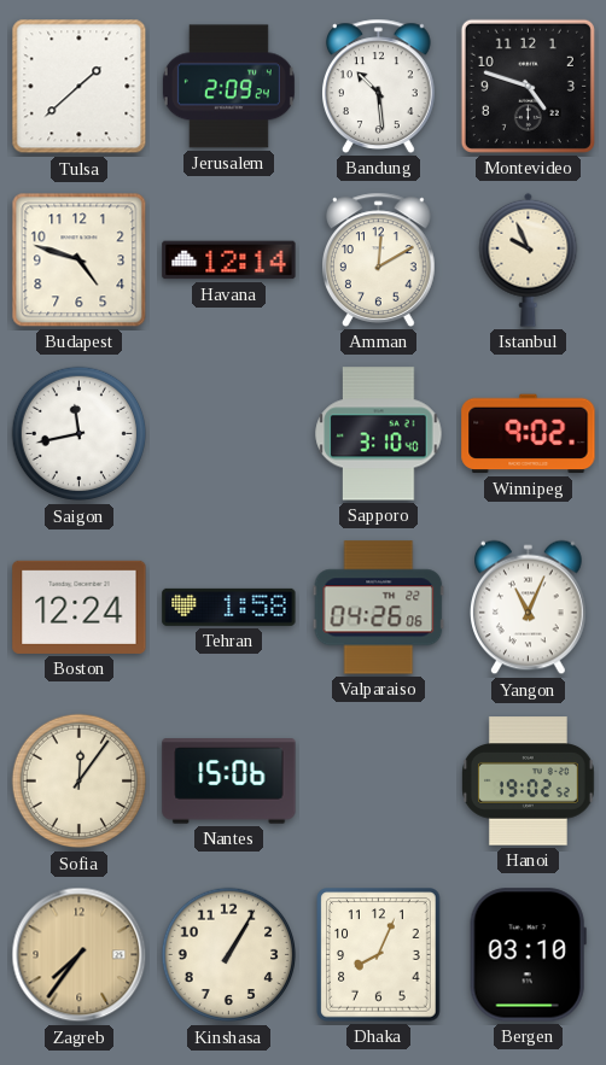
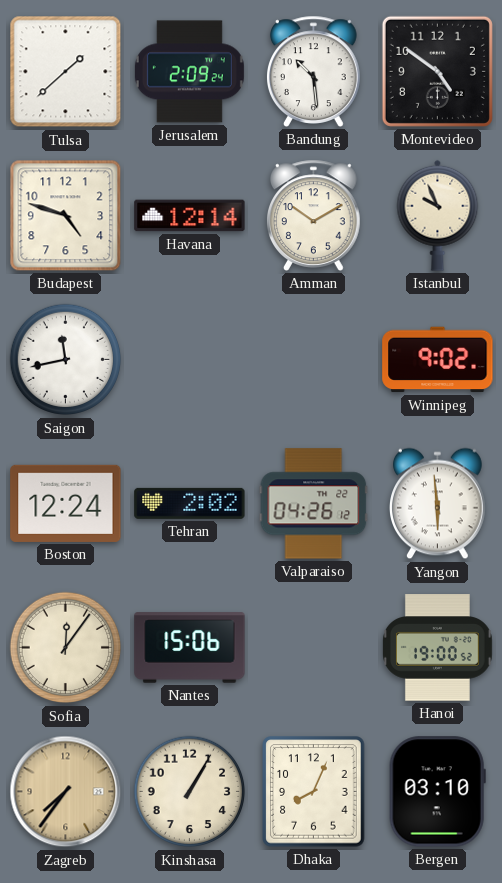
Montevideo: 4:48 -> 4:51
Amman: 12:10 -> 10:10
Sapporo: 3:10 -> none
Tehran: 1:58 -> 2:02
Valparaiso: 04:26:06 -> 04:26:12
Yangon: 11:04 -> 5:59
Hanoi: 19:02 -> 19:00
